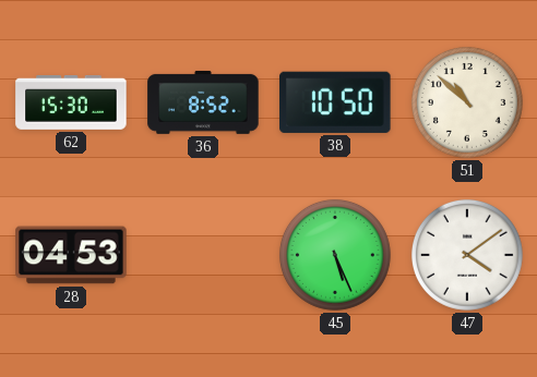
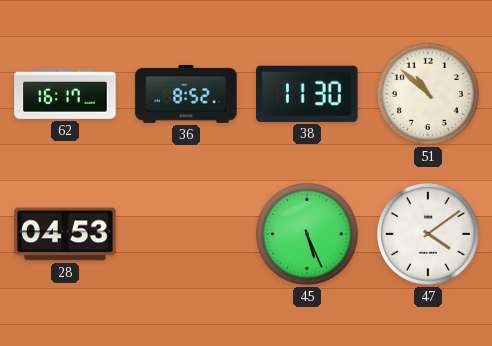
62: 15:30 -> 16:17
38: 10:50 -> 11:30
